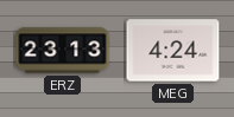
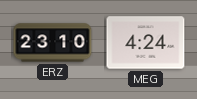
ERZ: 23:13 -> 23:10
